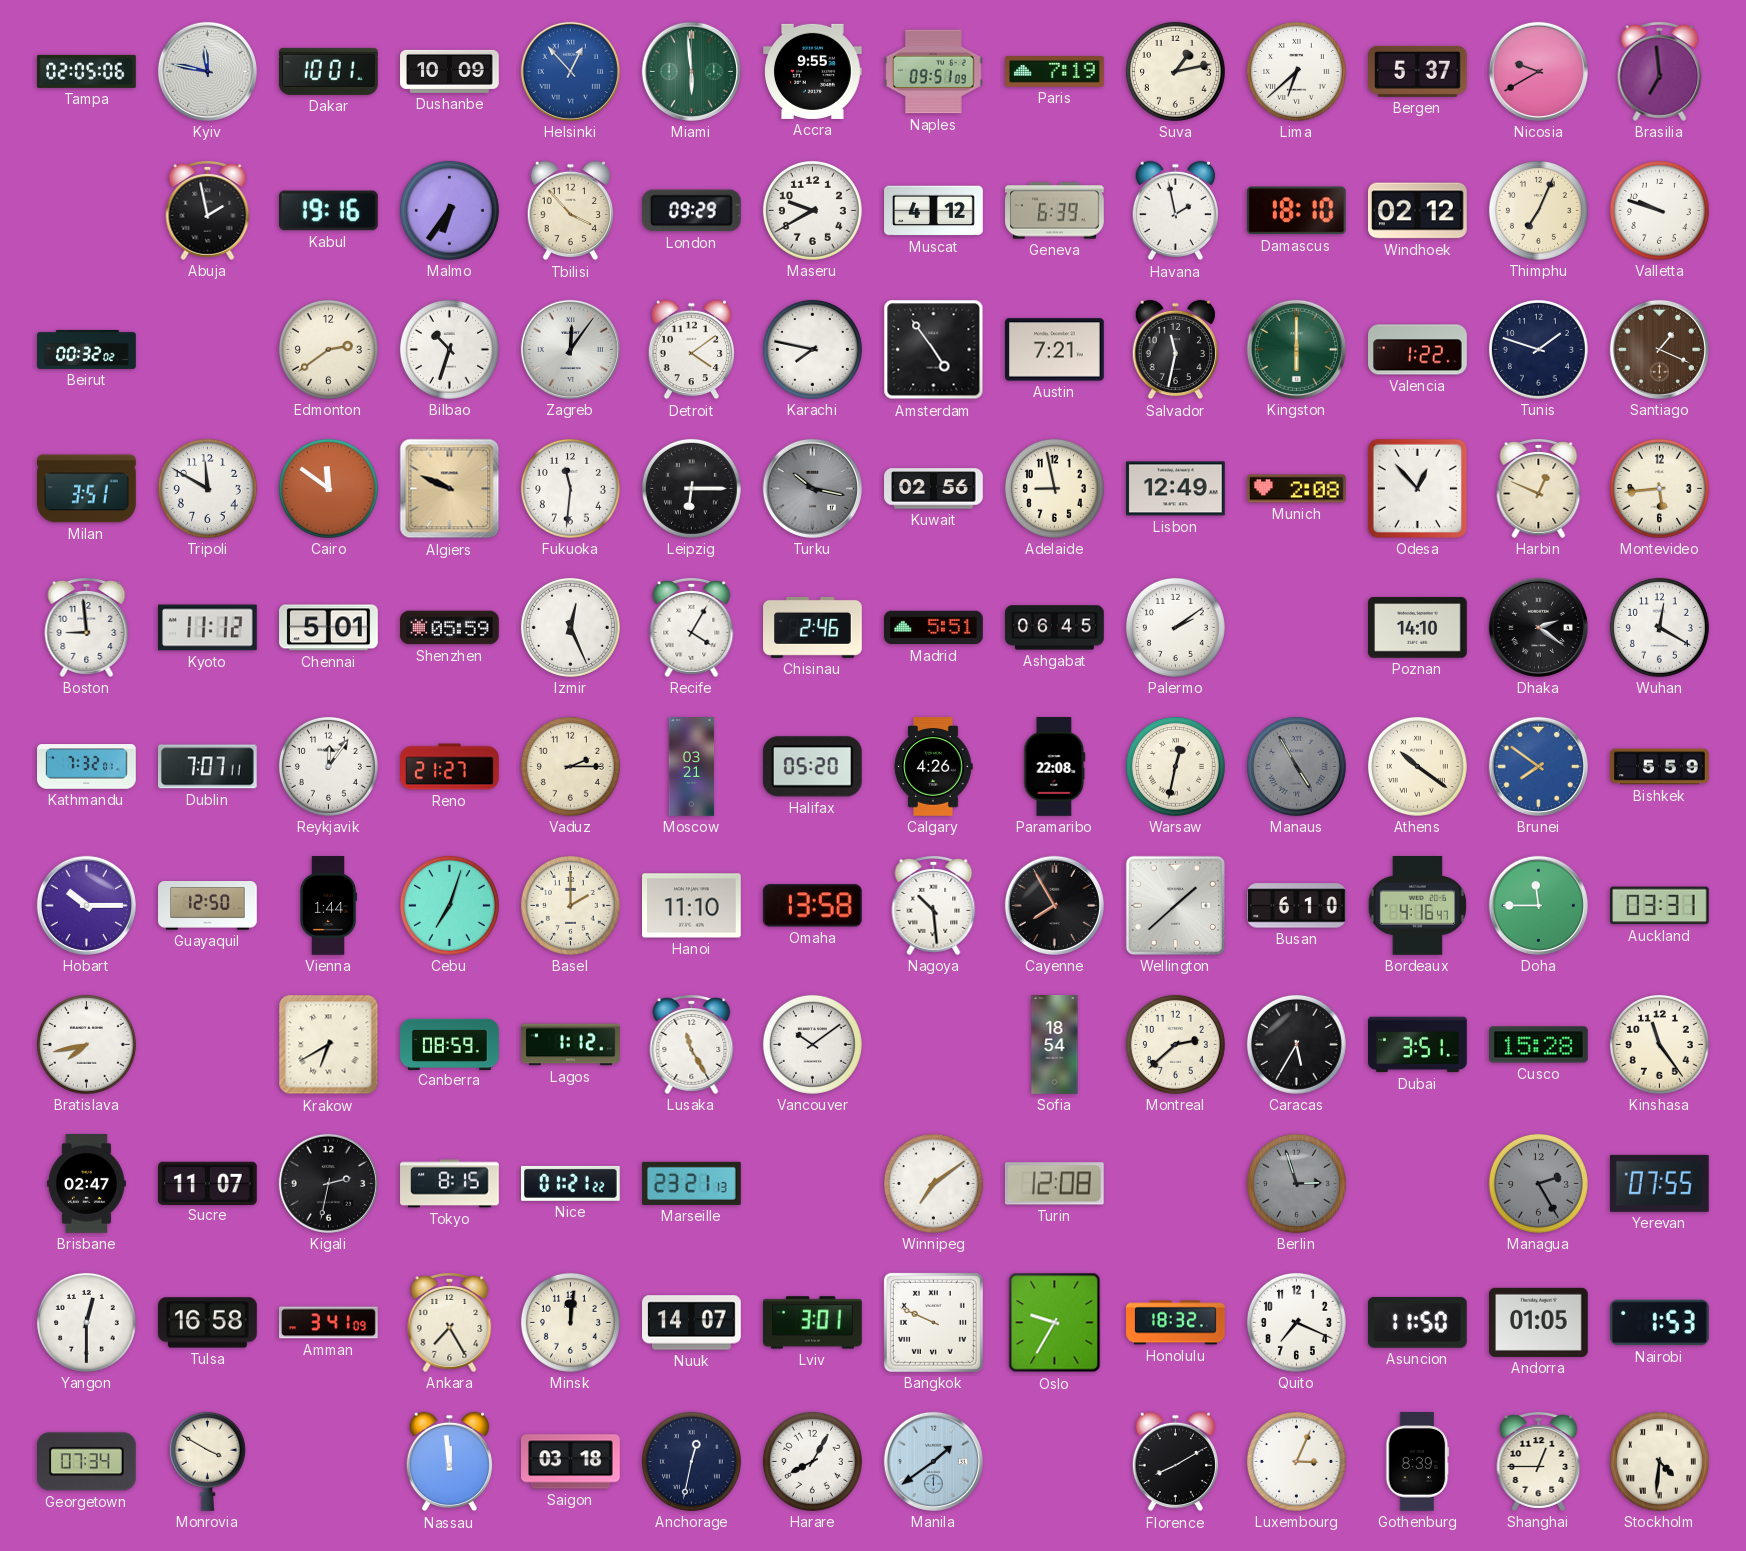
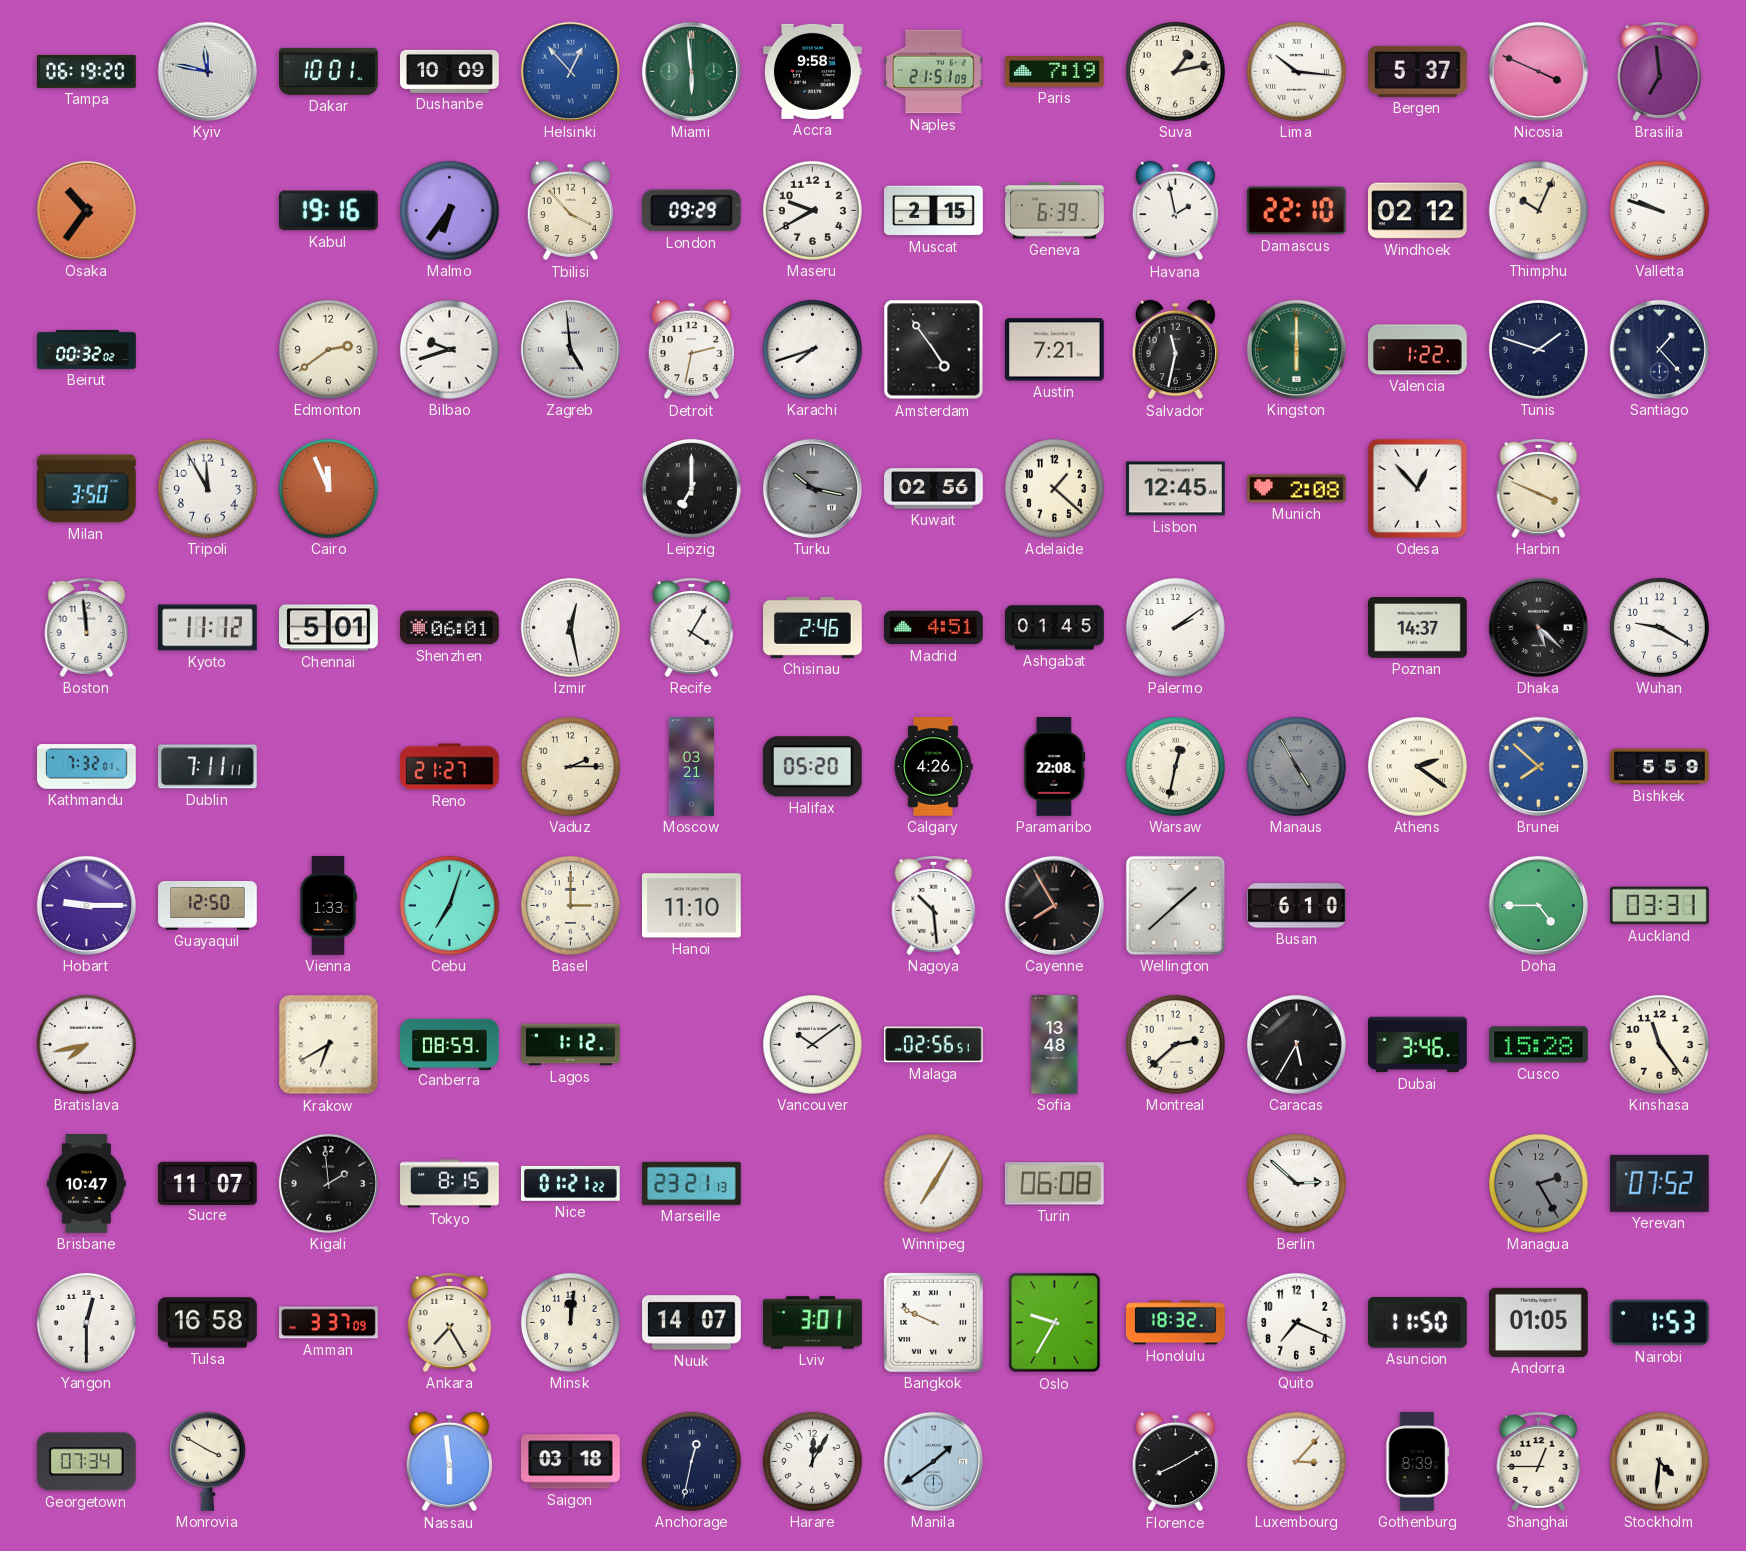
Tampa: 02:05 -> 06:19
Accra: 9:55 -> 9:58
Naples: 09:51 -> 21:51
Lima: 6:38 -> 10:16
Nicosia: 9:40 -> 3:49
Osaka: none -> 10:36
Abuja: 1:58 -> none
Muscat: 4:12 -> 2:15
Damascus: 18:10 -> 22:10
Thimphu: 7:04 -> 10:04
Bilbao: 10:33 -> 9:42
Zagreb: 12:06 -> 4:59
Detroit: 4:09 -> 2:32
Karachi: 7:47 -> 7:42
Santiago: 1:19 -> 1:23
Santiago dial: brown -> navy
Milan: 3:51 -> 3:50
Tripoli: 11:50 -> 11:55
Cairo: 11:51 -> 11:56
Algiers: 9:49 -> none
Fukuoka: 11:31 -> none
Leipzig: 6:15 -> 7:00
Adelaide: 8:58 -> 1:22
Lisbon: 12:49 -> 12:45
Harbin: 12:49 -> 3:49
Montevideo: 5:44 -> none
Boston: 8:59 -> 11:59
Shenzhen: 05:59 -> 06:01
Izmir: 12:26 -> 12:28
Madrid: 5:51 -> 4:51
Ashgabat: 06:45 -> 01:45
Poznan: 14:10 -> 14:37
Dhaka: 2:21 -> 5:22
Wuhan: 12:20 -> 9:20
Dublin: 7:07 -> 7:11
Reykjavik: 12:06 -> none
Athens: 10:21 -> 2:21
Brunei: 7:51 -> 7:52
Hobart: 10:15 -> 9:15
Vienna: 1:44 -> 1:33
Basel: 2:00 -> 3:00
Omaha: 13:58 -> none
Bordeaux: 4:16 -> none
Doha: 11:45 -> 4:45
Lusaka: 11:25 -> none
Malaga: none -> 02:56
Sofia: 18:54 -> 13:48
Dubai: 3:51 -> 3:46
Brisbane: 02:47 -> 10:47
Kigali: 2:32 -> 1:59
Winnipeg: 7:09 -> 7:05
Turin: 12:08 -> 06:08
Berlin: 2:57 -> 2:52
Berlin dial: grey -> white
Yerevan: 07:55 -> 07:52
Amman: 3:41 -> 3:37
Nassau: 11:59 -> 5:59
Harare: 8:05 -> 12:05
Luxembourg: 3:04 -> 3:07
